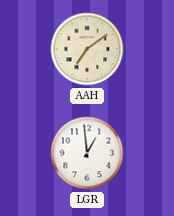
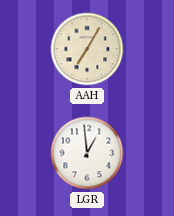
AAH: 7:09 -> 7:05
